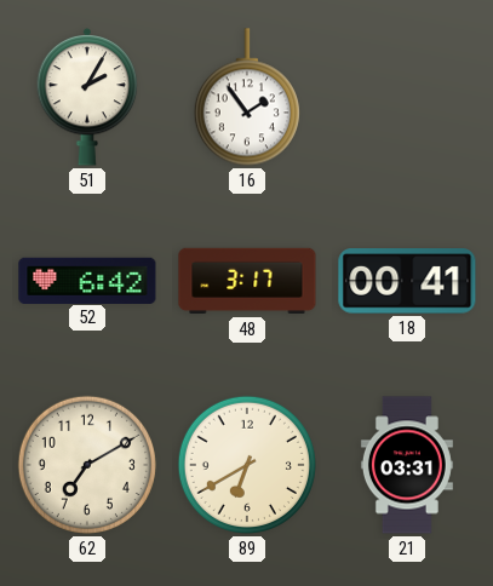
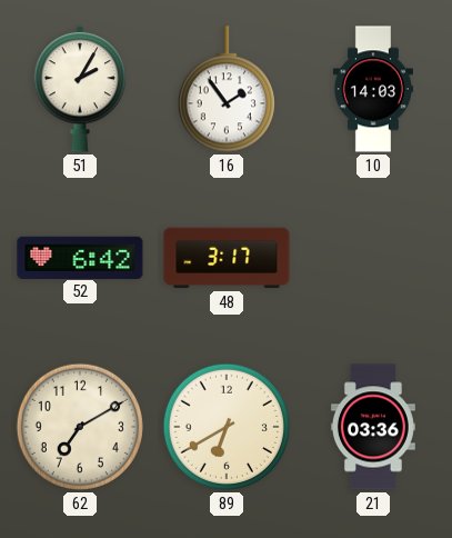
10: none -> 14:03
18: 00:41 -> none
21: 03:31 -> 03:36
